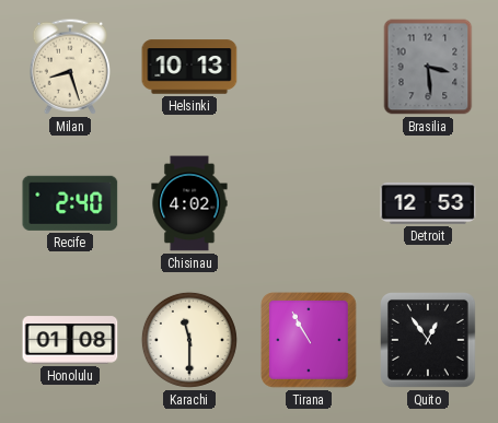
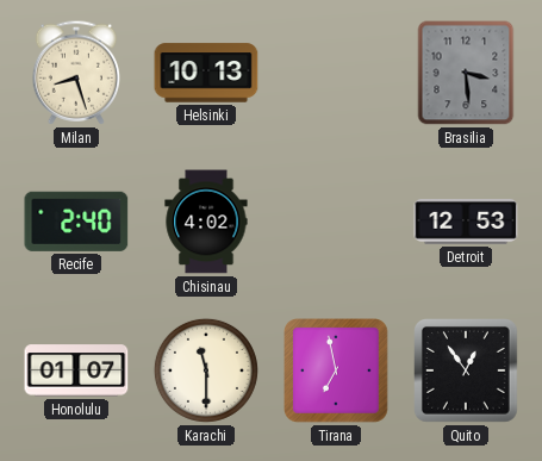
Honolulu: 01:08 -> 01:07
Tirana: 10:55 -> 6:58
